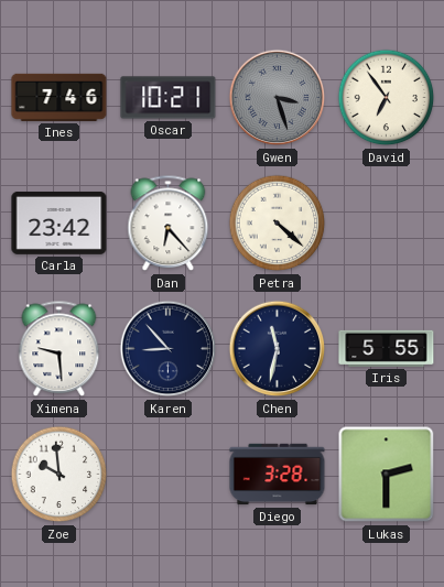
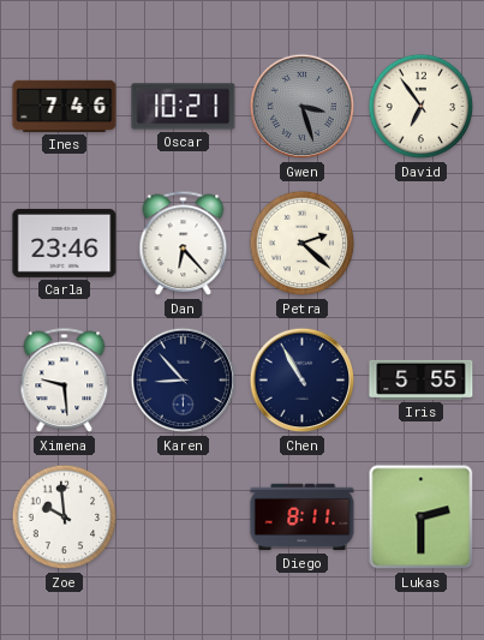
Carla: 23:42 -> 23:46
Petra: 4:22 -> 2:22
Chen: 11:32 -> 10:55
Diego: 3:28 -> 8:11
